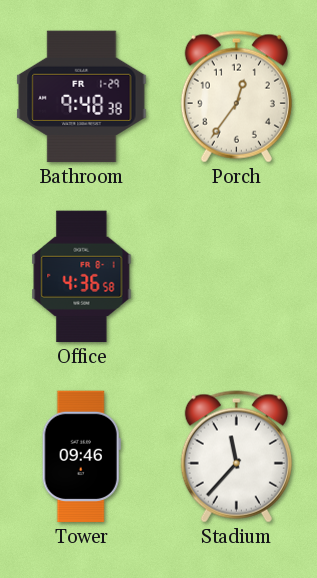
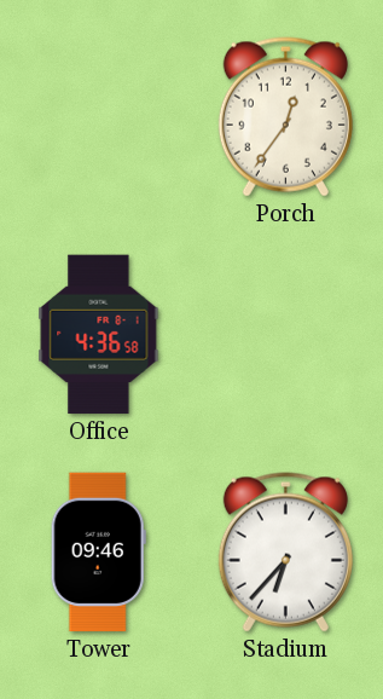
Bathroom: 9:48 -> none
Stadium: 11:37 -> 6:37
